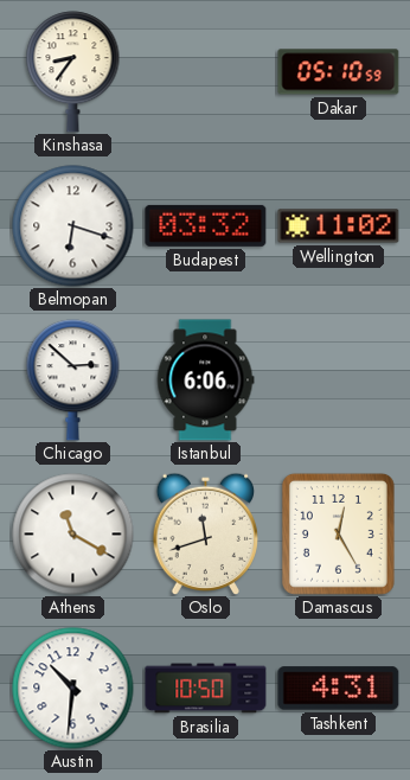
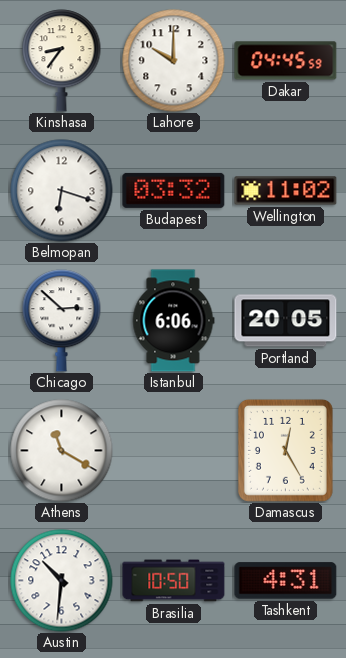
Lahore: none -> 10:00
Dakar: 05:10 -> 04:45
Portland: none -> 20:05
Oslo: 11:42 -> none
